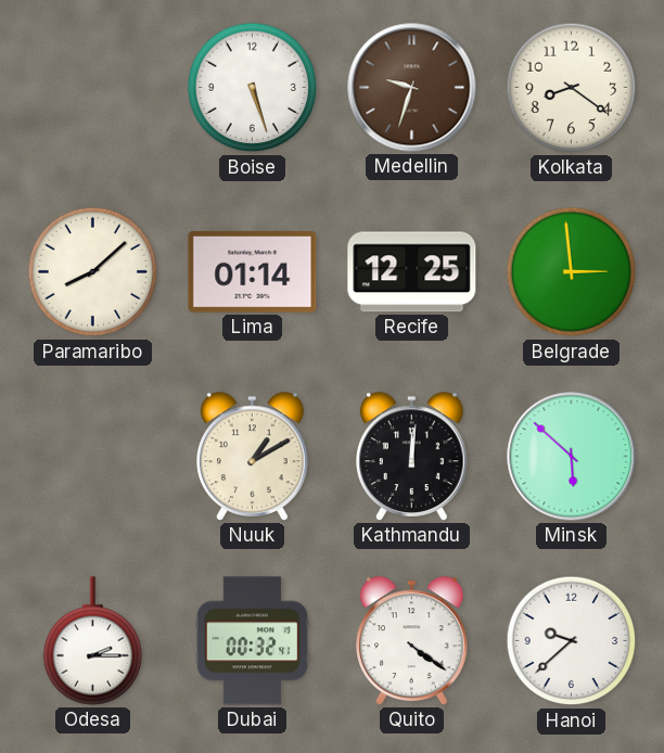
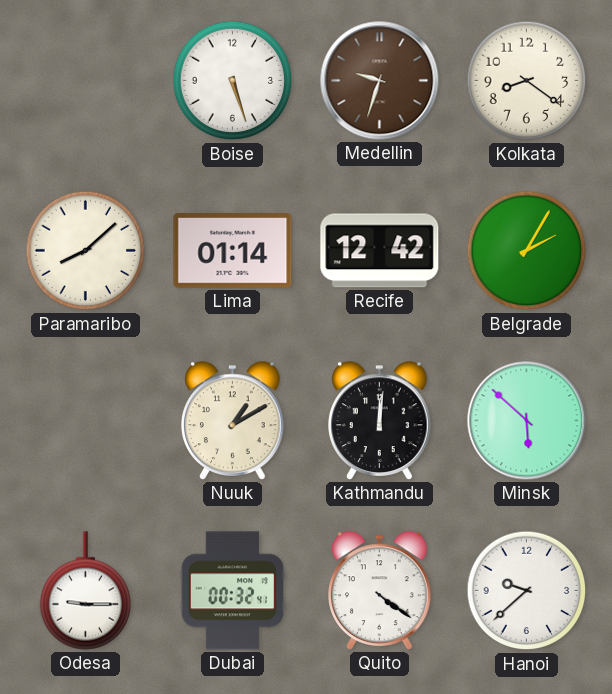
Recife: 12:25 -> 12:42
Belgrade: 2:59 -> 2:05
Odesa: 2:15 -> 9:15
